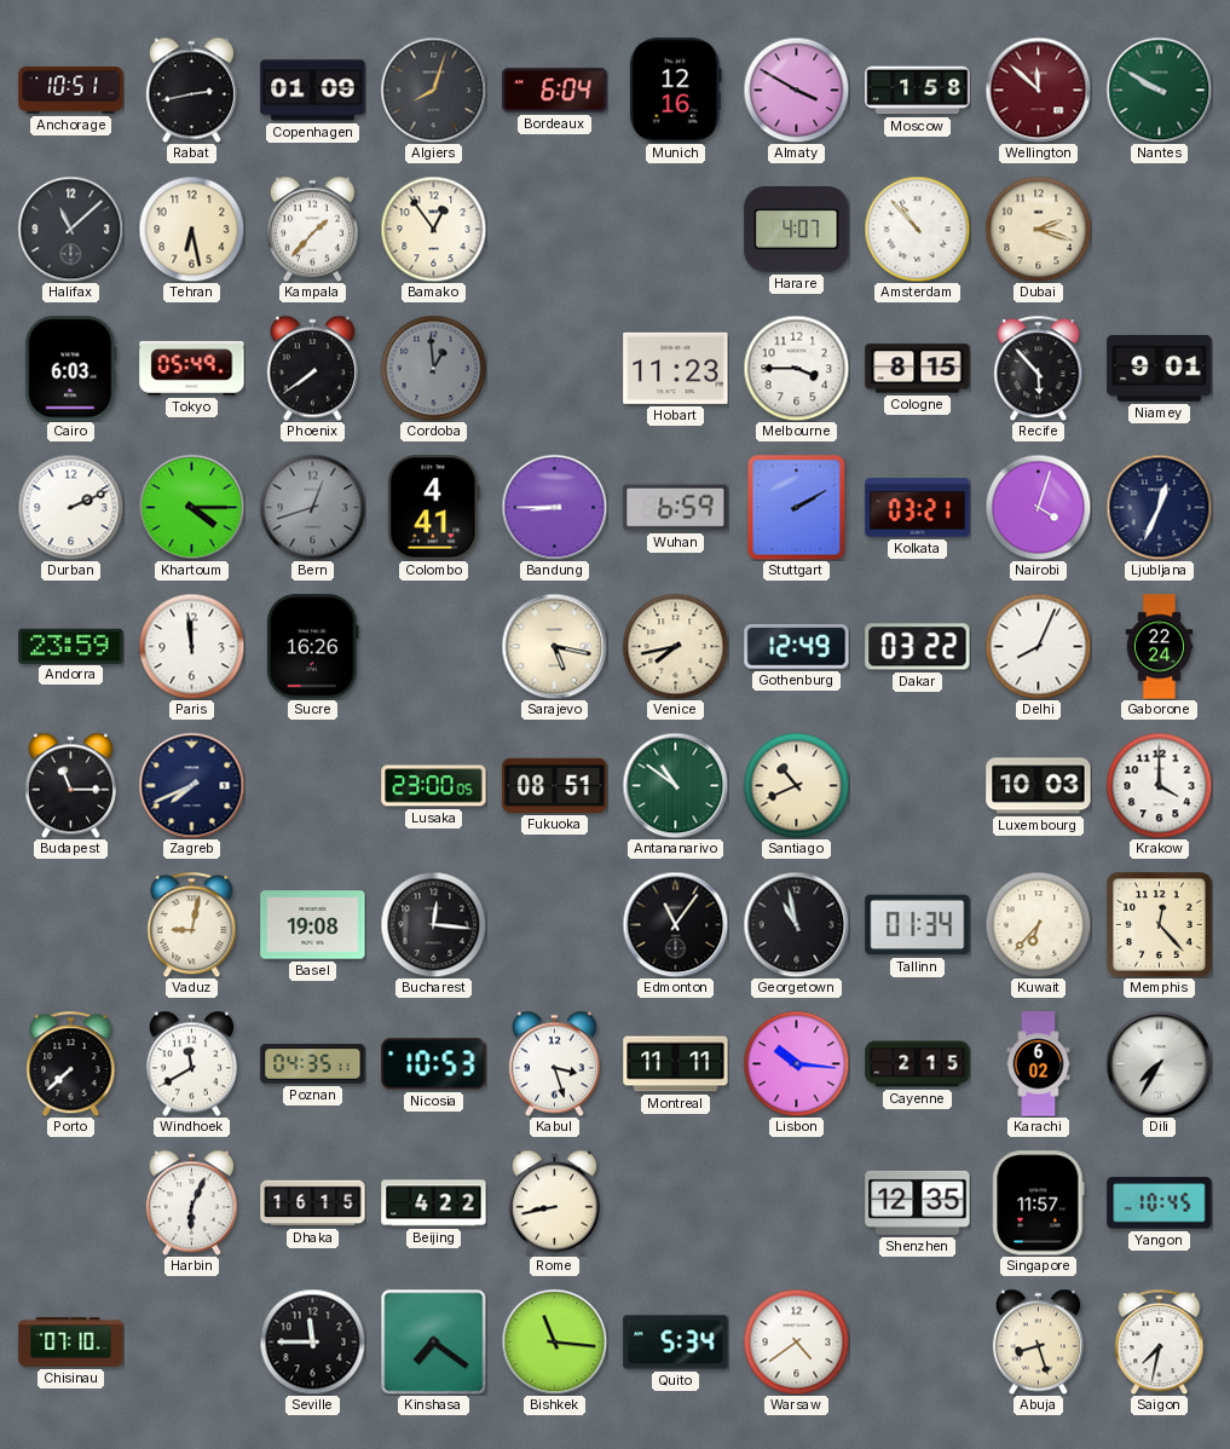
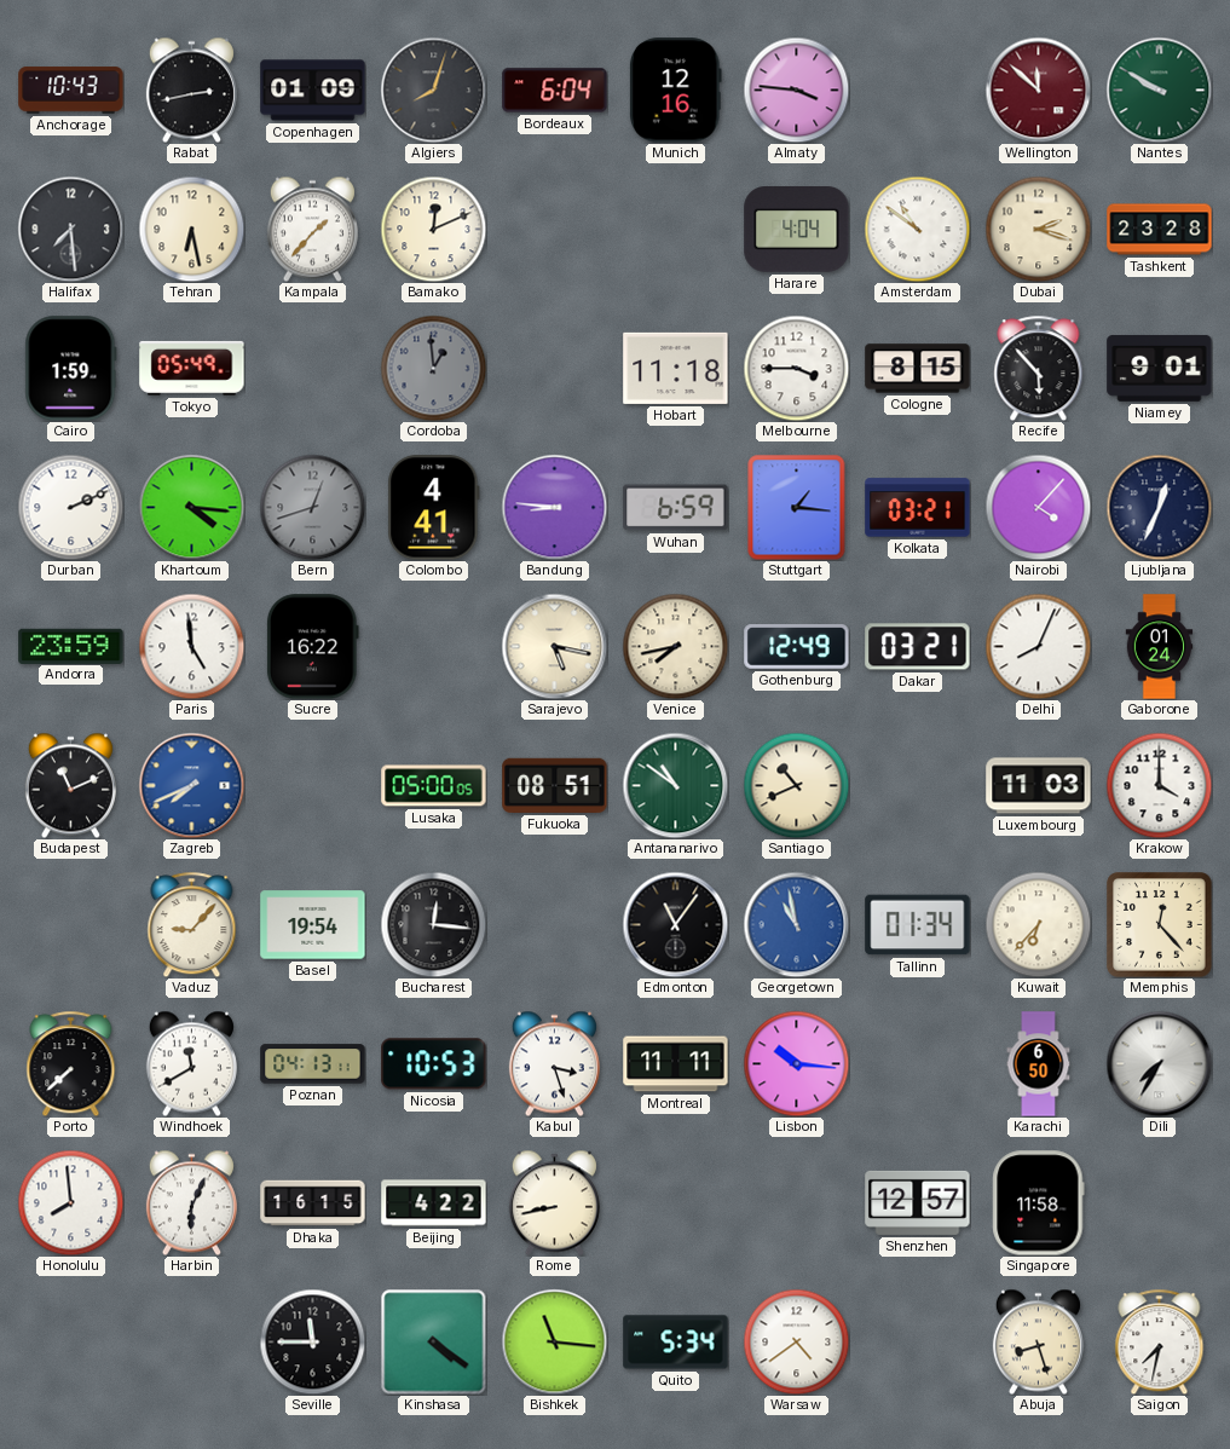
Anchorage: 10:51 -> 10:43
Almaty: 3:50 -> 3:46
Moscow: 1:58 -> none
Halifax: 11:08 -> 7:29
Bamako: 12:54 -> 12:11
Harare: 4:07 -> 4:04
Amsterdam: 10:53 -> 10:51
Tashkent: none -> 23:28
Cairo: 6:03 -> 1:59
Phoenix: 7:39 -> none
Hobart: 11:23 -> 11:18
Khartoum: 4:15 -> 4:16
Bandung: 8:45 -> 8:46
Stuttgart: 2:10 -> 1:16
Nairobi: 4:03 -> 4:07
Paris: 11:59 -> 4:59
Sucre: 16:26 -> 16:22
Dakar: 03:22 -> 03:21
Gaborone: 22:24 -> 01:24
Budapest: 11:15 -> 11:11
Zagreb dial: navy -> blue
Lusaka: 23:00 -> 05:00
Luxembourg: 10:03 -> 11:03
Vaduz: 9:02 -> 9:07
Basel: 19:08 -> 19:54
Georgetown dial: black -> blue
Poznan: 04:35 -> 04:13
Cayenne: 2:15 -> none
Karachi: 6:02 -> 6:50
Honolulu: none -> 7:59
Shenzhen: 12:35 -> 12:57
Singapore: 11:57 -> 11:58
Yangon: 10:45 -> none
Chisinau: 07:10 -> none
Kinshasa: 7:21 -> 4:21
